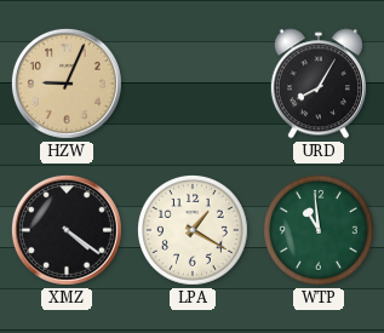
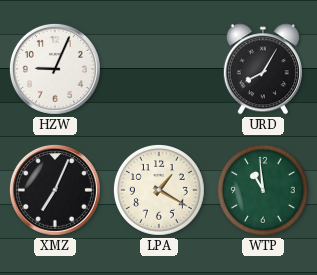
HZW dial: champagne -> white
XMZ: 4:21 -> 7:04
